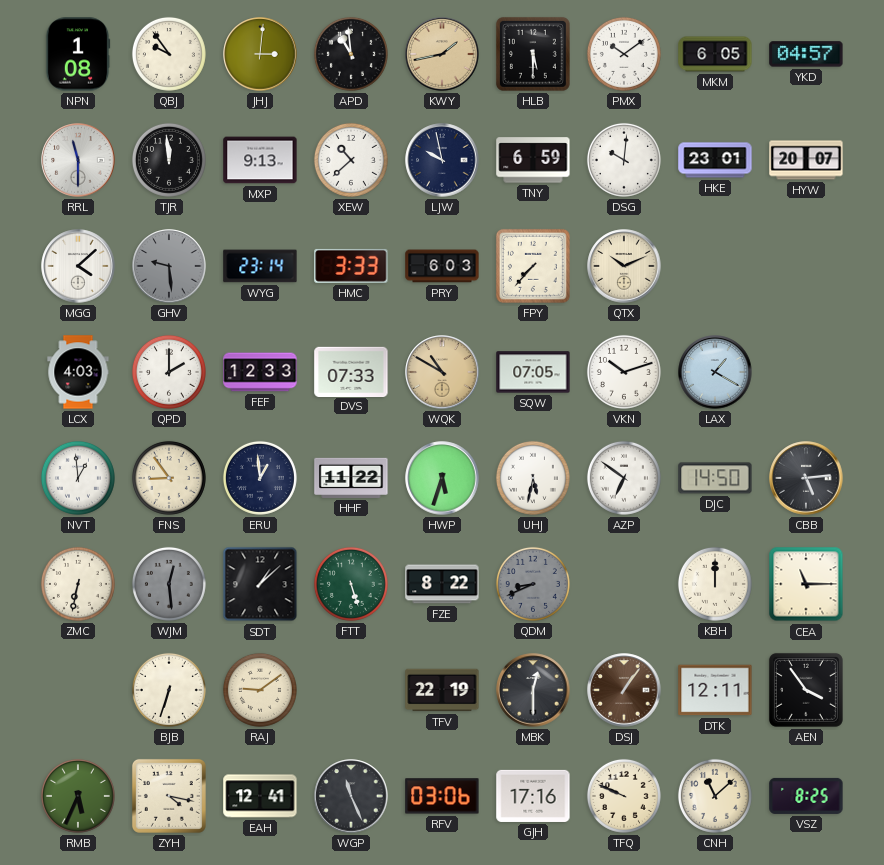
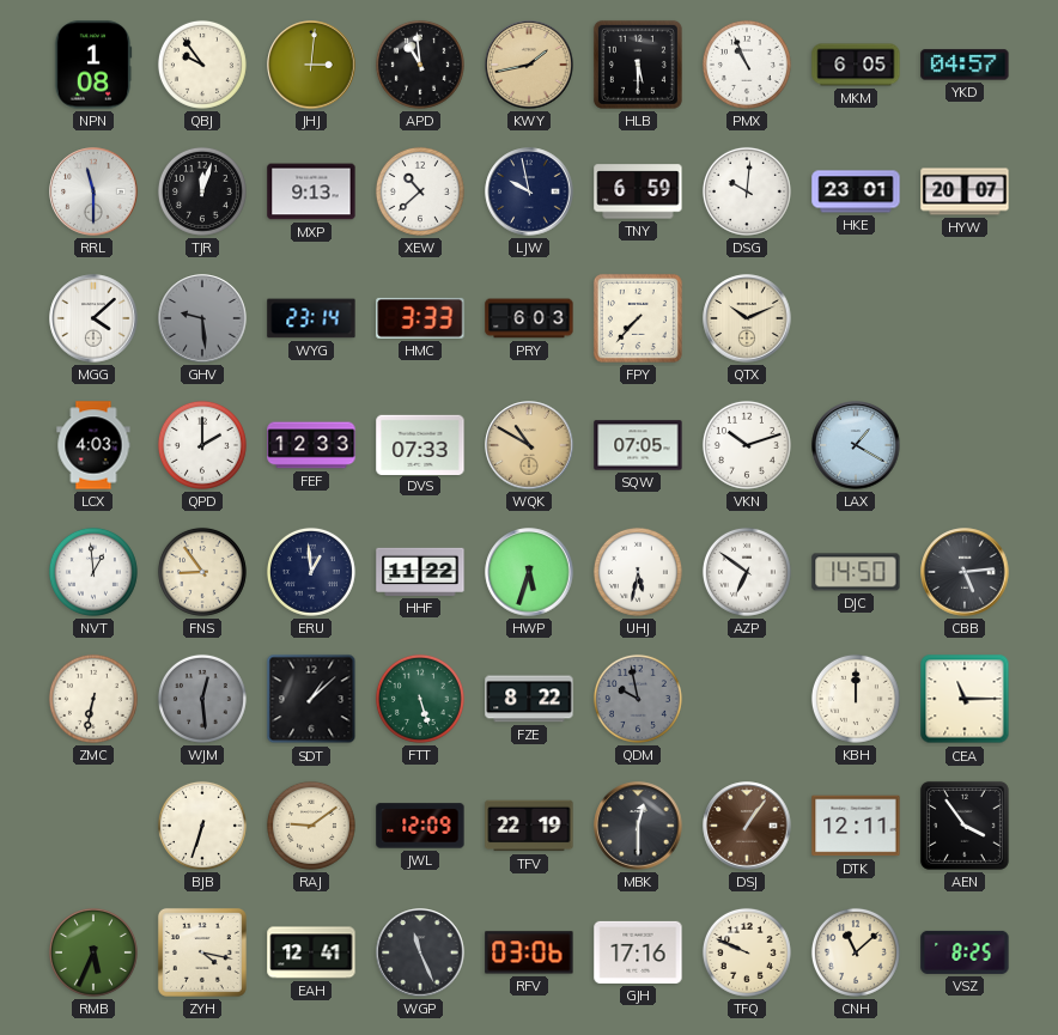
PMX: 10:09 -> 10:56
TJR: 11:59 -> 12:03
QDM: 8:41 -> 9:58
JWL: none -> 12:09
